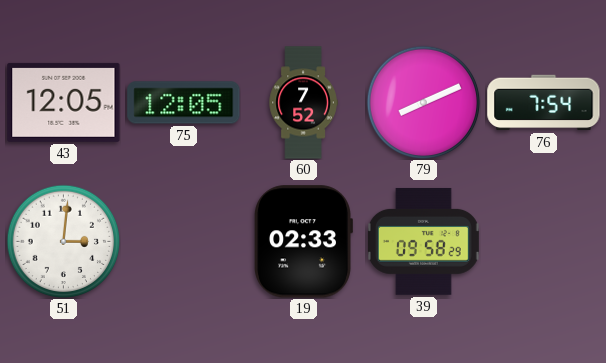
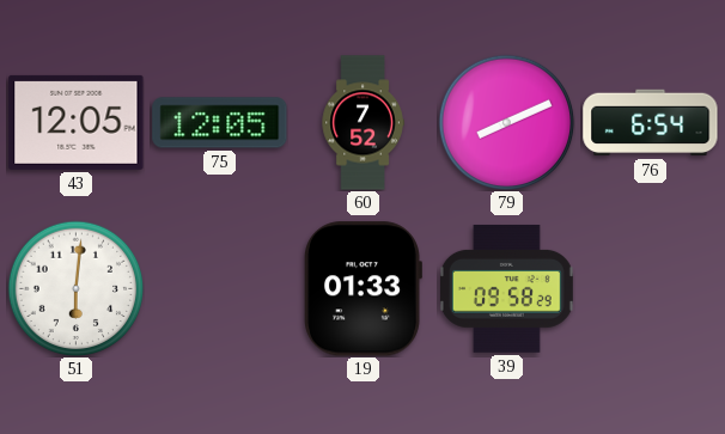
76: 7:54 -> 6:54
51: 3:01 -> 6:01
19: 02:33 -> 01:33
